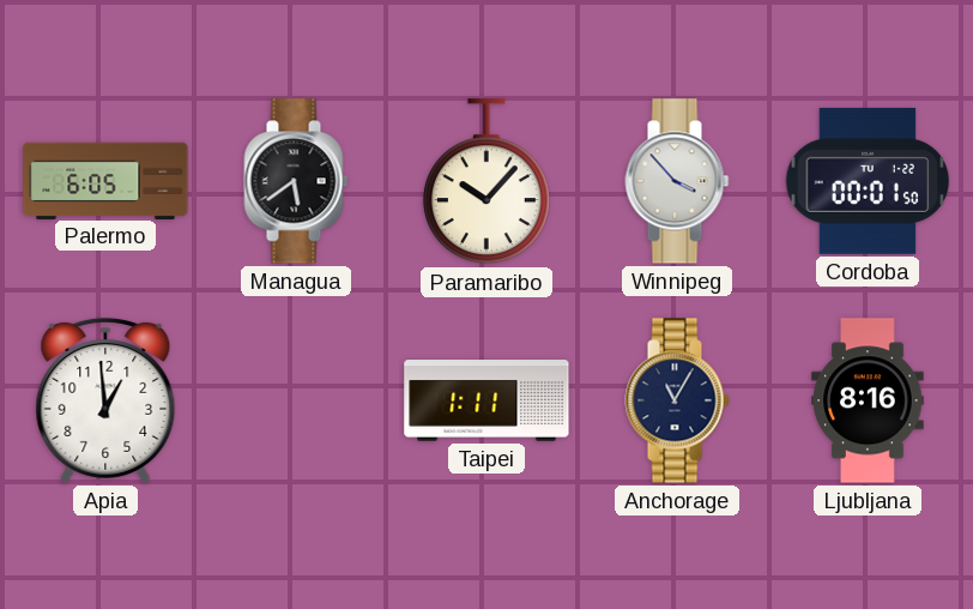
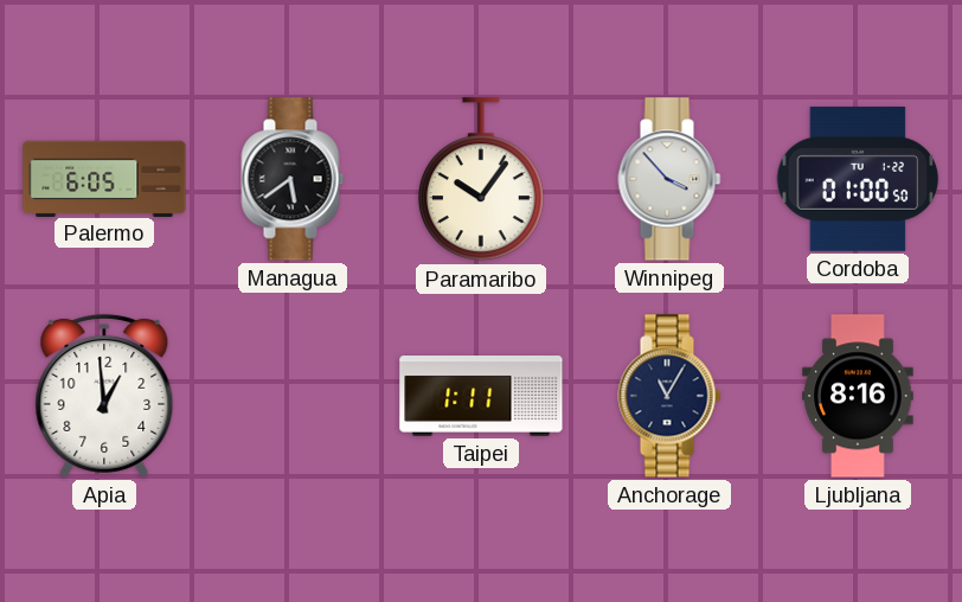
Paramaribo: 10:07 -> 10:06
Cordoba: 00:01 -> 01:00
